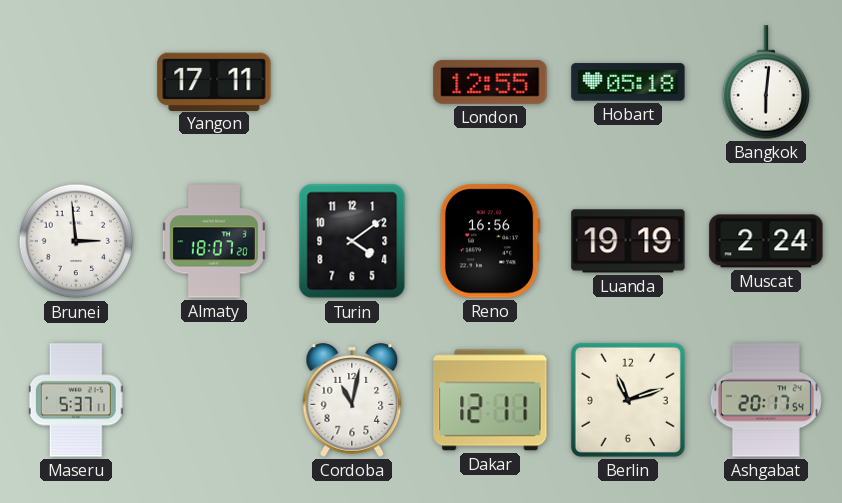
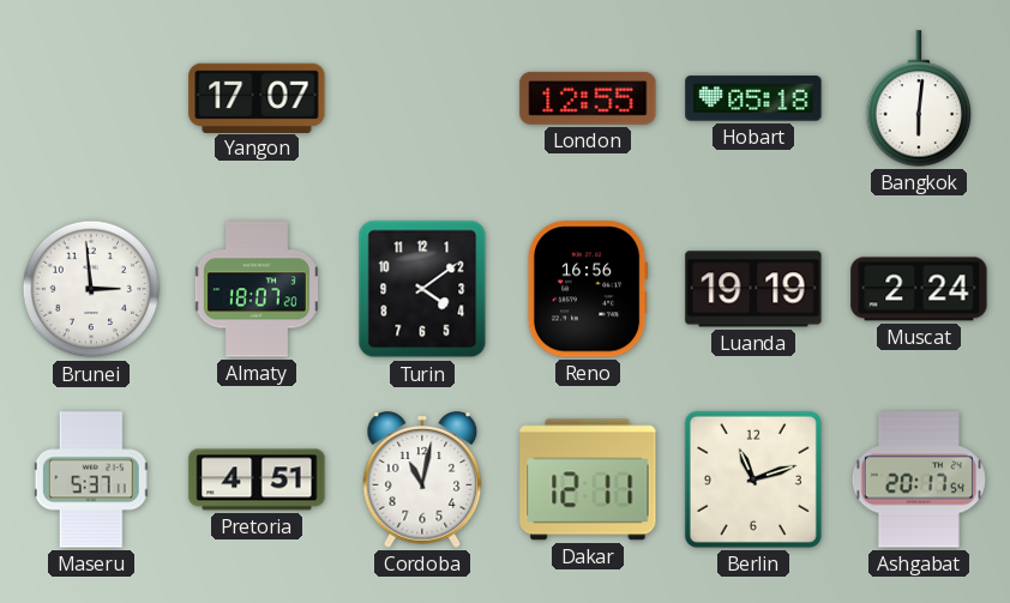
Yangon: 17:11 -> 17:07
Pretoria: none -> 4:51
